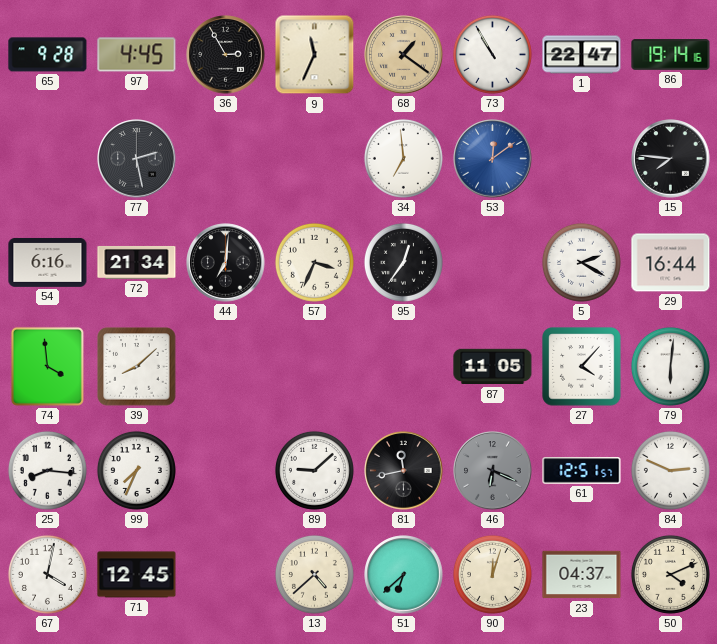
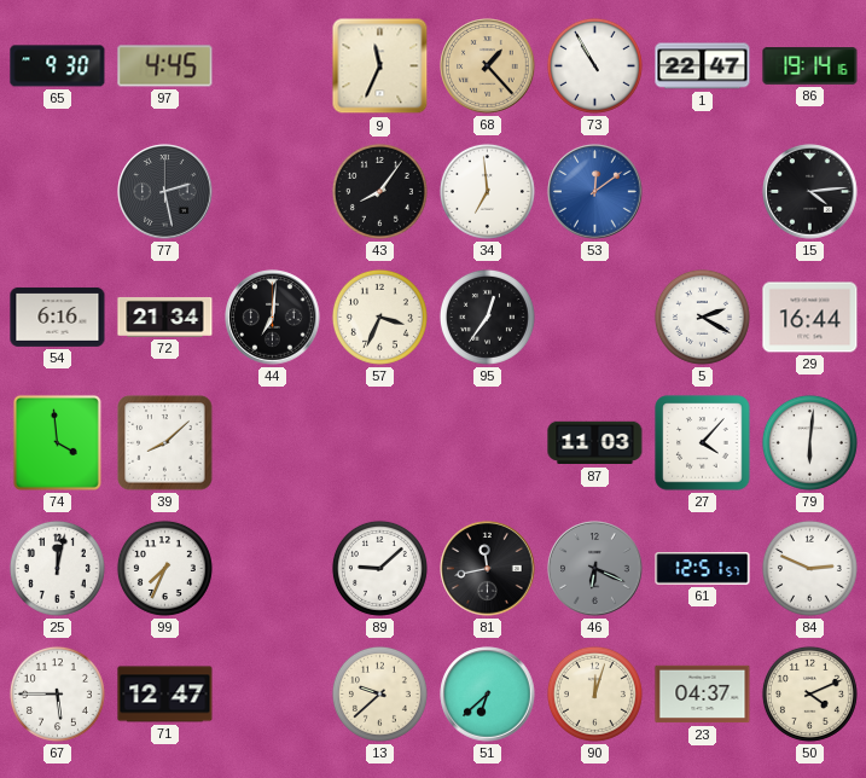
65: 9:28 -> 9:30
36: 2:55 -> none
68: 1:21 -> 1:23
43: none -> 8:06
15: 7:46 -> 4:14
87: 11:05 -> 11:03
25: 8:16 -> 12:02
67: 4:02 -> 5:45
71: 12:45 -> 12:47
13: 4:38 -> 9:38
